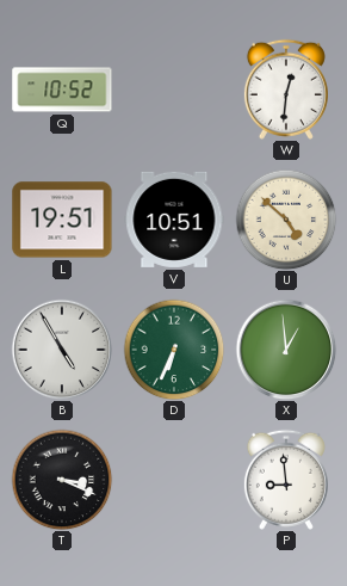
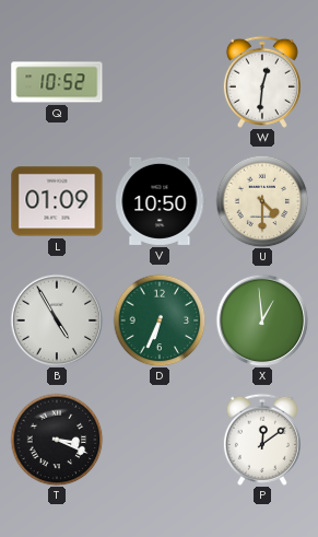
L: 19:51 -> 01:09
V: 10:51 -> 10:50
U: 4:52 -> 4:30
P: 8:59 -> 12:09
